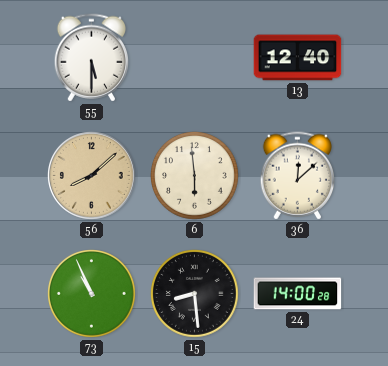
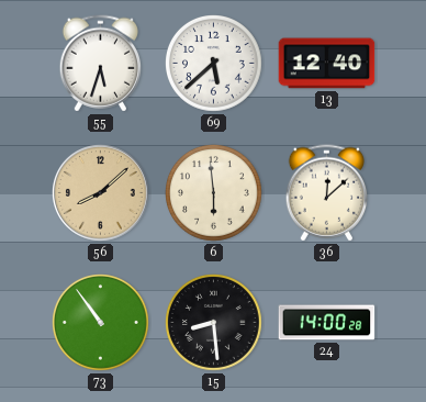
55: 5:30 -> 5:33
69: none -> 5:38
73: 10:56 -> 10:54
